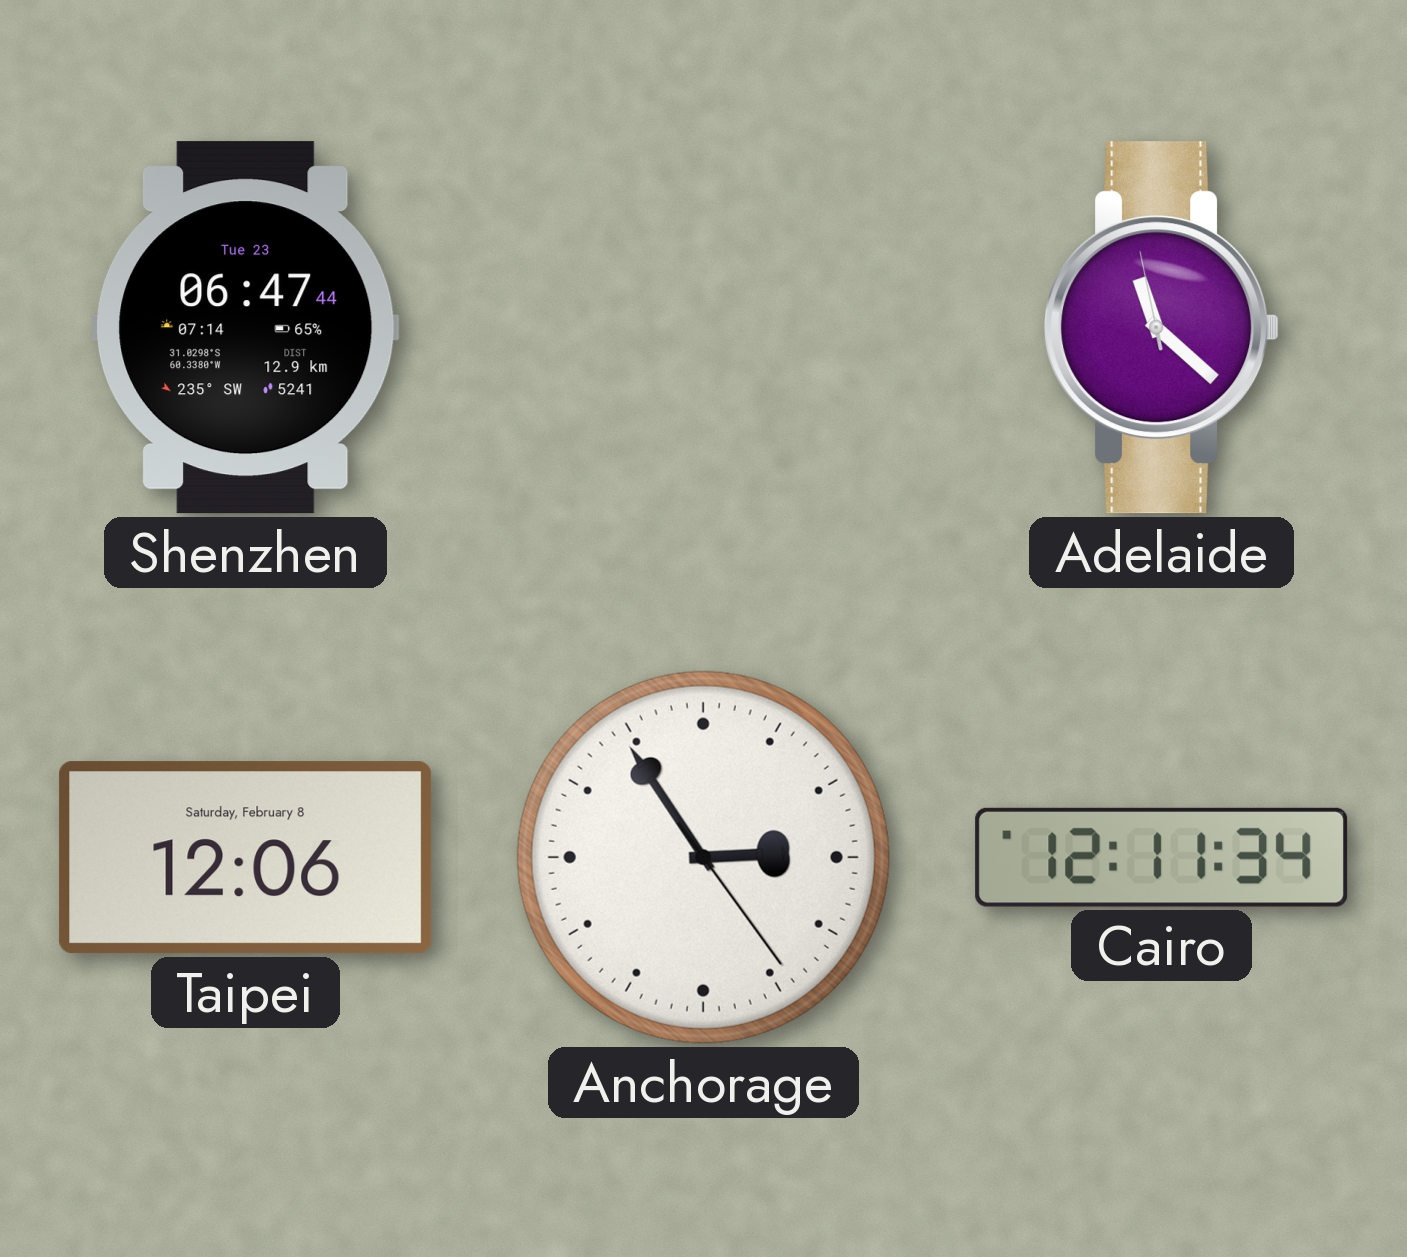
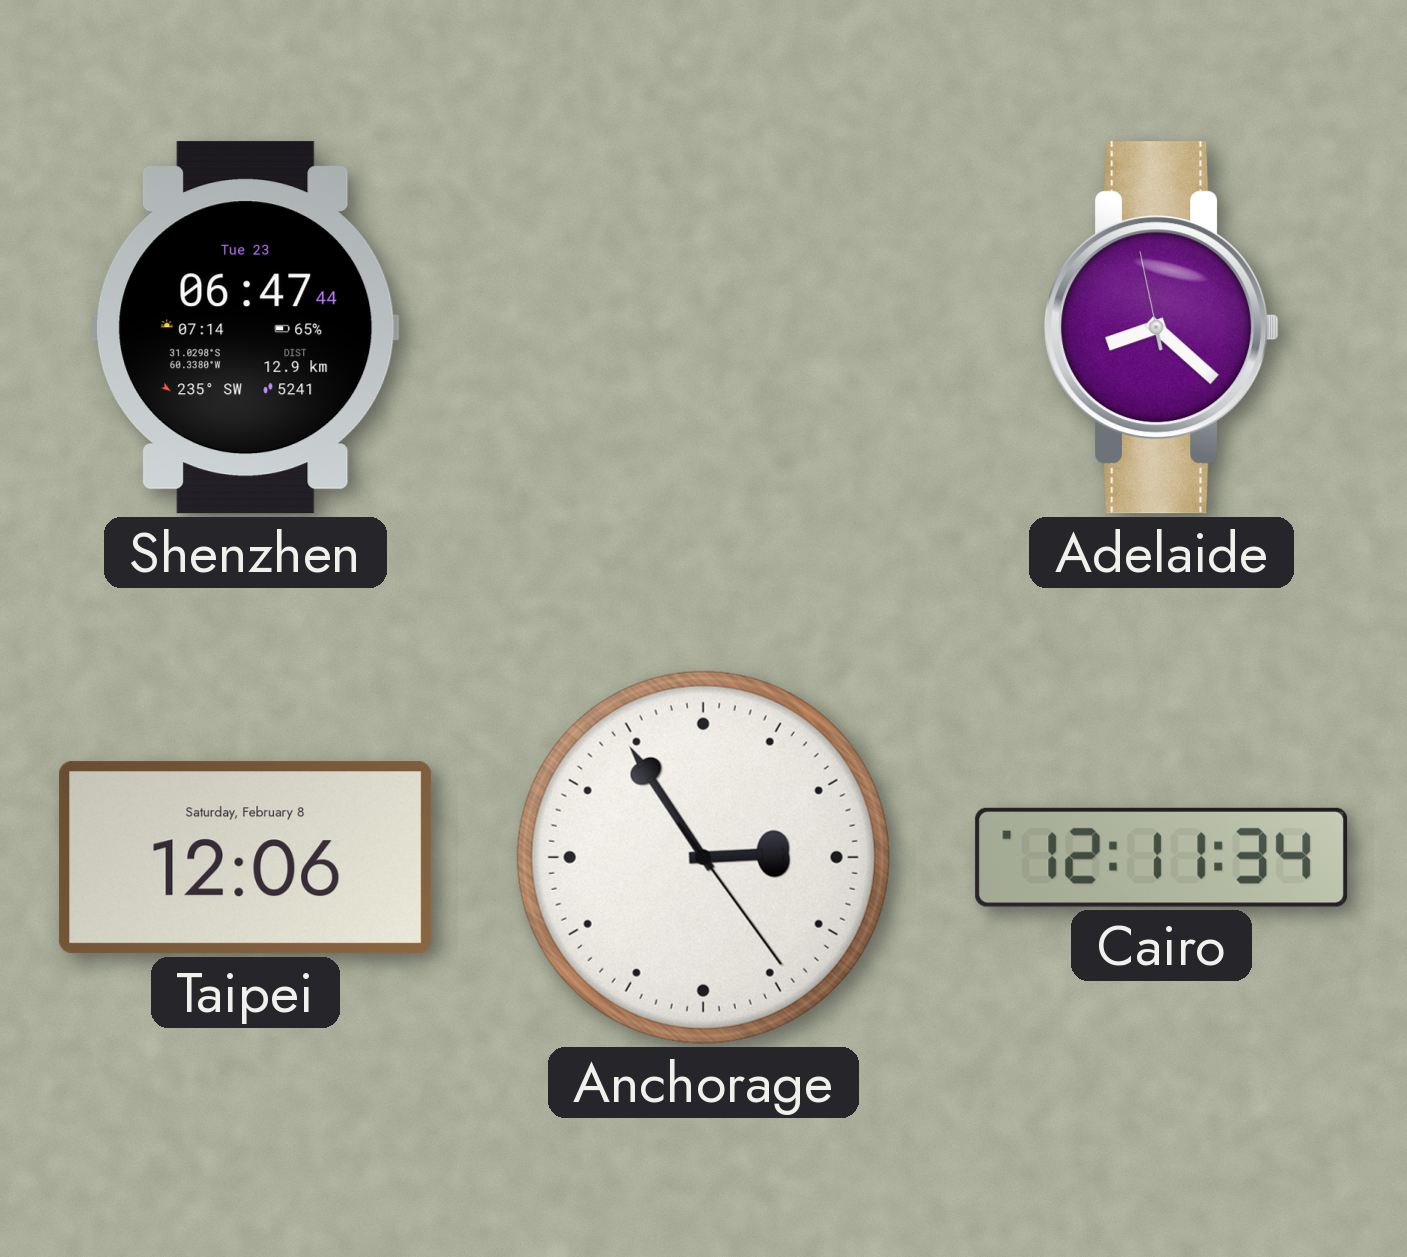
Adelaide: 11:21 -> 8:21
